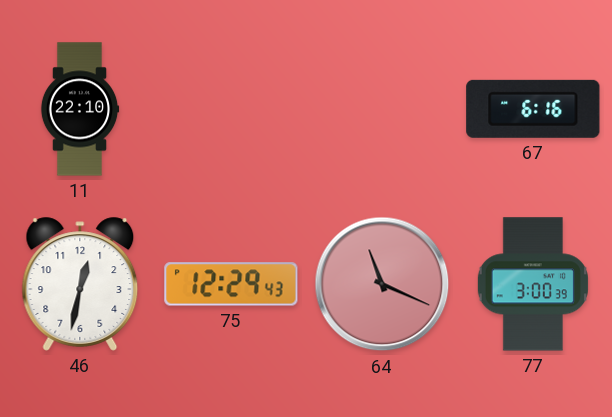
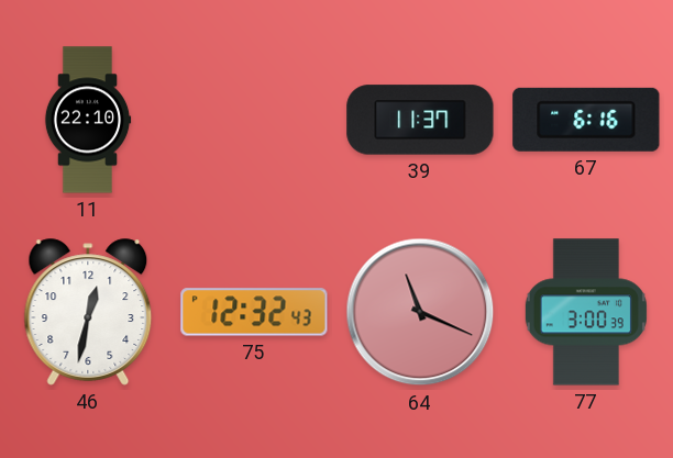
39: none -> 11:37
75: 12:29 -> 12:32
